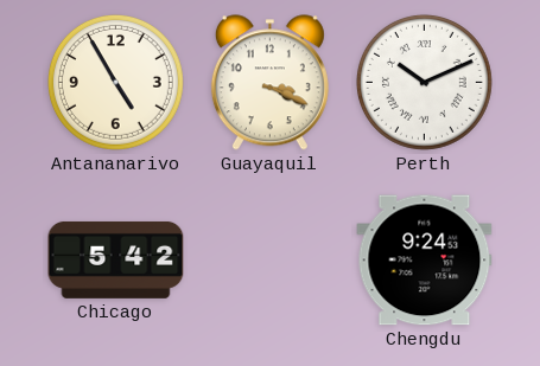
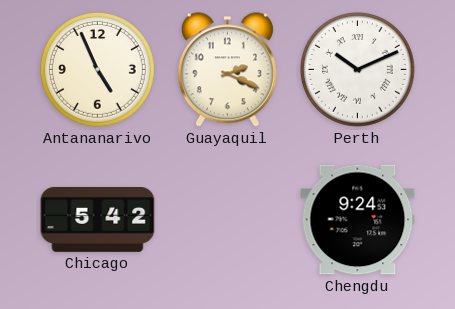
Antananarivo: 4:55 -> 4:56
Guayaquil: 3:19 -> 2:19
